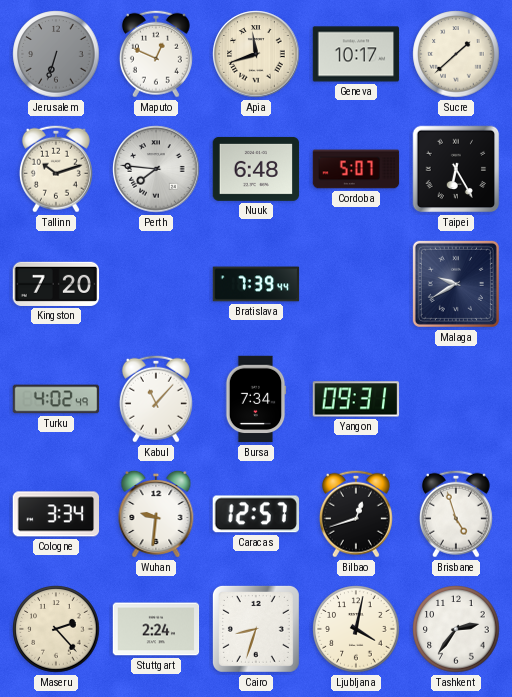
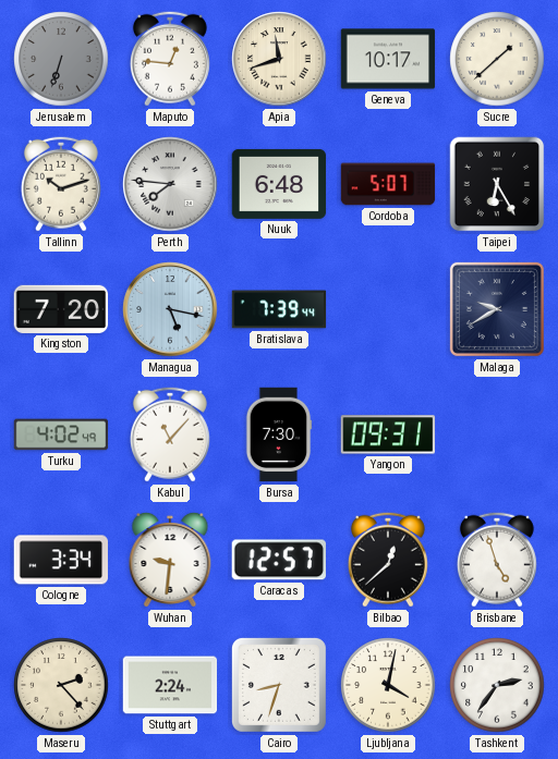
Maputo: 12:49 -> 12:46
Managua: none -> 5:17
Bursa: 7:34 -> 7:30
Bilbao: 12:42 -> 12:38
